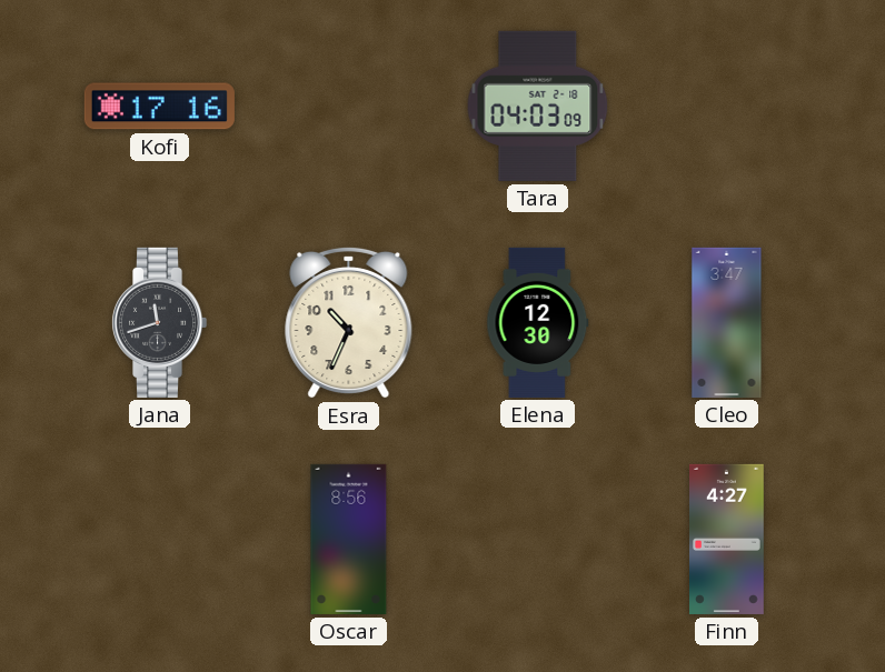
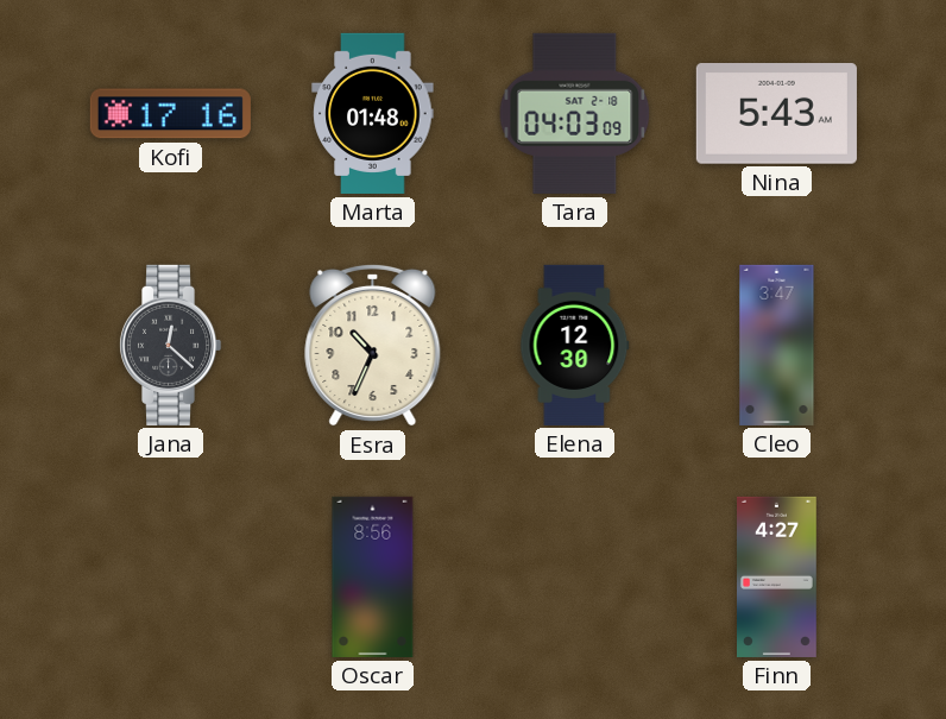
Marta: none -> 01:48
Nina: none -> 5:43
Jana: 11:42 -> 12:22
